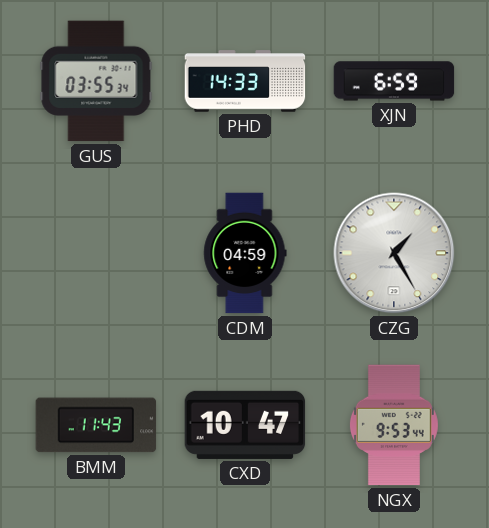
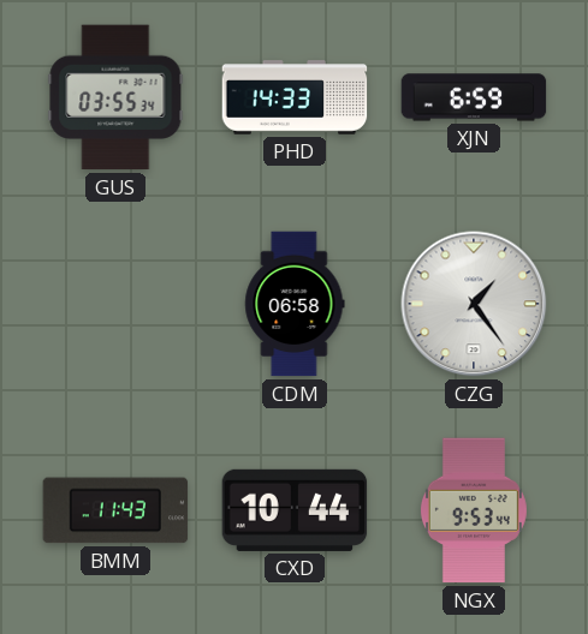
CDM: 04:59 -> 06:58
CZG: 1:25 -> 1:24
CXD: 10:47 -> 10:44
